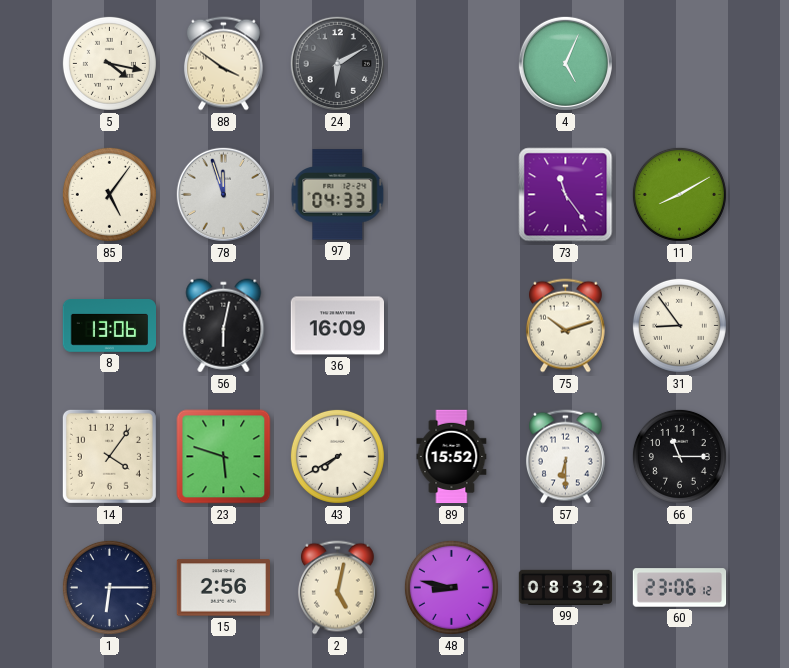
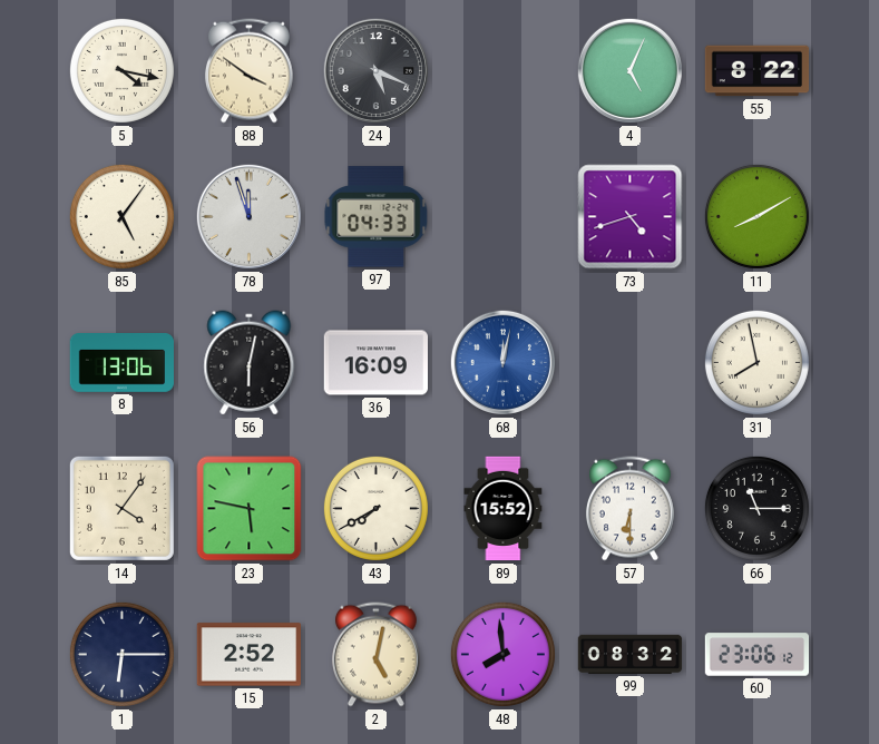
24: 6:10 -> 5:19
55: none -> 8:22
73: 11:24 -> 4:42
68: none -> 12:02
75: 10:12 -> none
31: 8:54 -> 7:58
23: 5:48 -> 5:47
15: 2:56 -> 2:52
48: 8:47 -> 7:59
